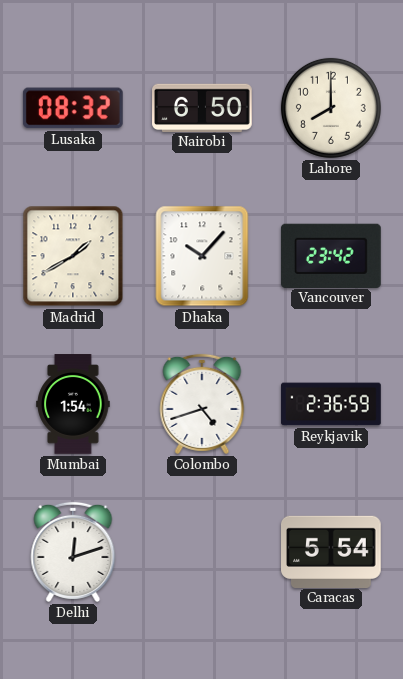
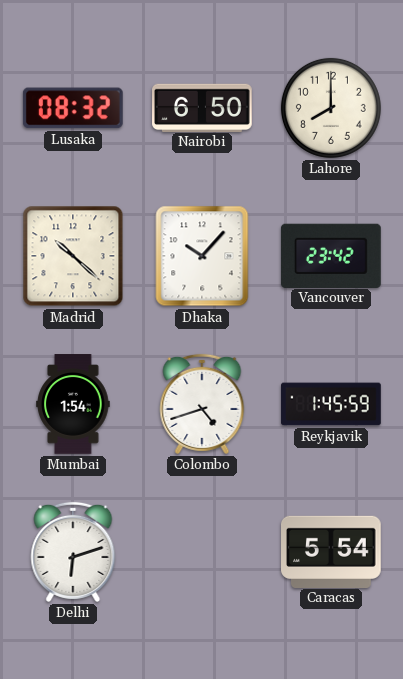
Madrid: 1:40 -> 10:22
Reykjavik: 2:36 -> 1:45
Delhi: 12:12 -> 6:12
